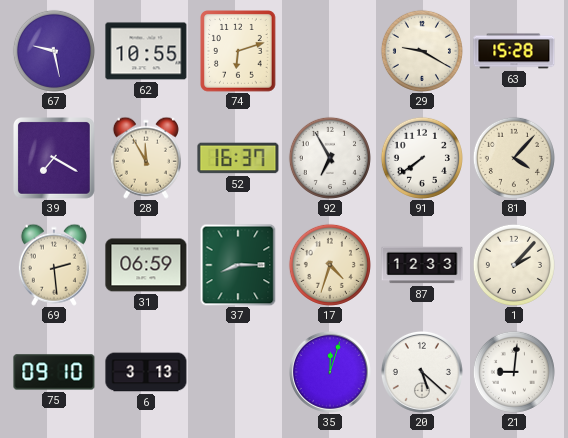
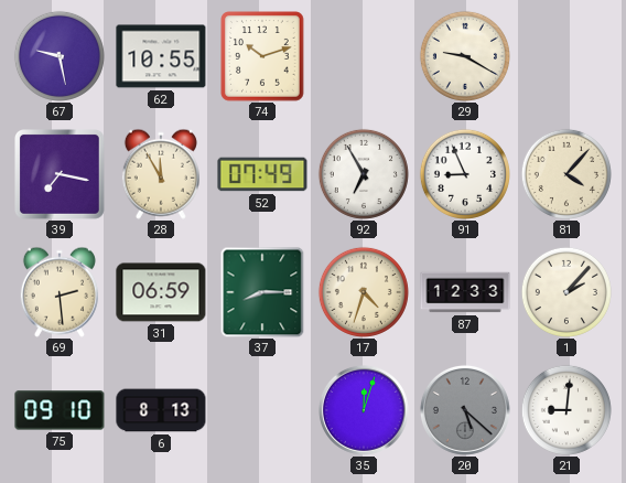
74: 6:12 -> 10:12
63: 15:28 -> none
39: 7:20 -> 7:17
52: 16:37 -> 07:49
91: 7:39 -> 8:56
6: 3:13 -> 8:13
20 dial: white -> grey
